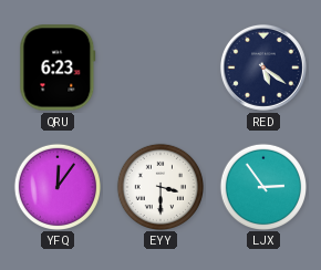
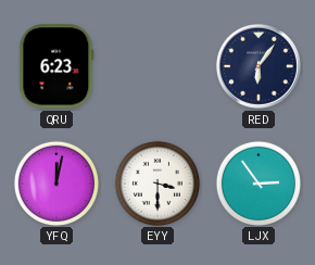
RED: 5:21 -> 6:06
YFQ: 12:06 -> 12:02
